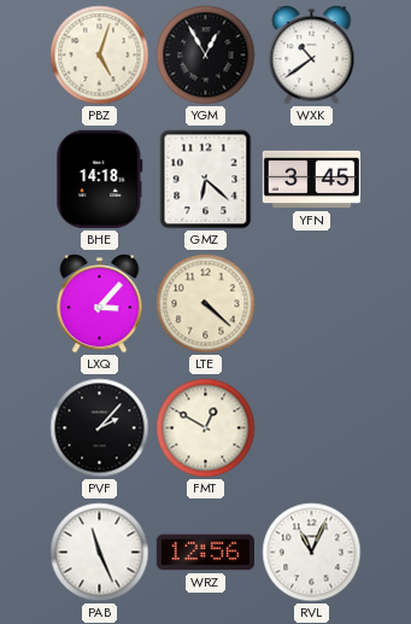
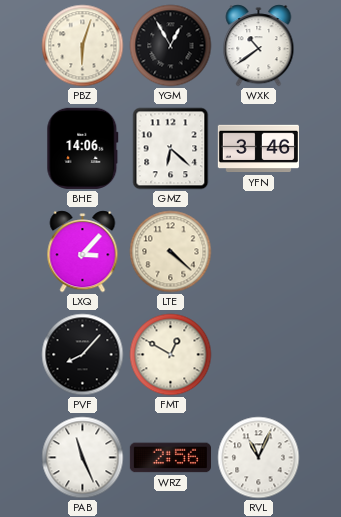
PBZ: 5:03 -> 6:03
BHE: 14:18 -> 14:06
YFN: 3:45 -> 3:46
PVF: 2:07 -> 8:07
WRZ: 12:56 -> 2:56
